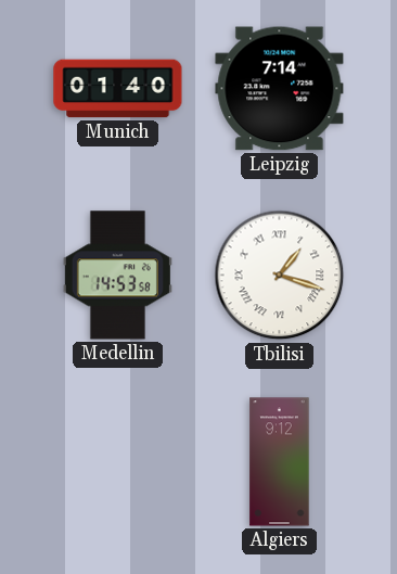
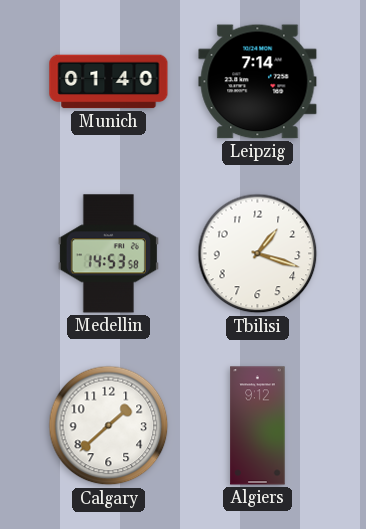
Tbilisi numerals: Roman -> Arabic
Calgary: none -> 1:38
